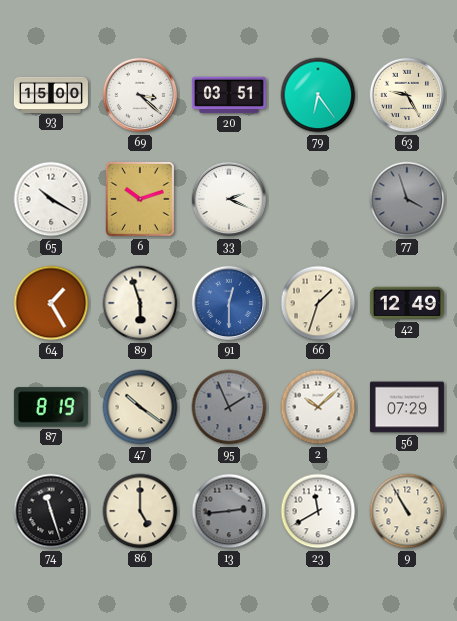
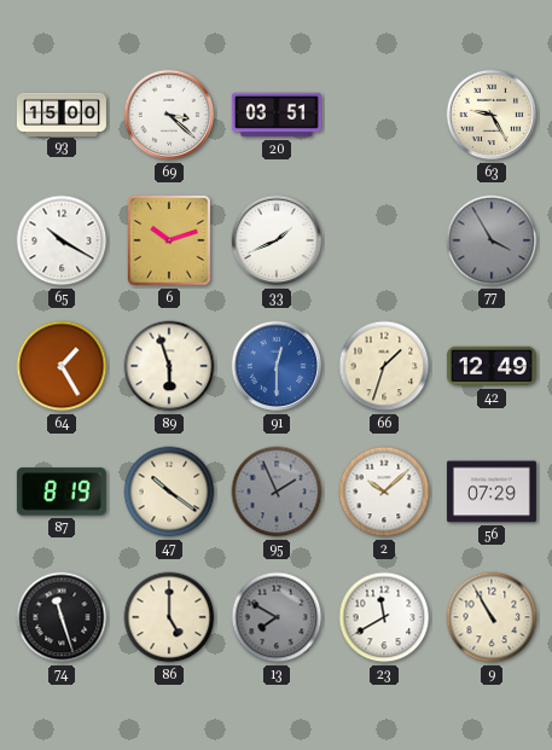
79: 6:24 -> none
33: 2:19 -> 1:41
77: 3:57 -> 3:55
13: 2:44 -> 7:50
